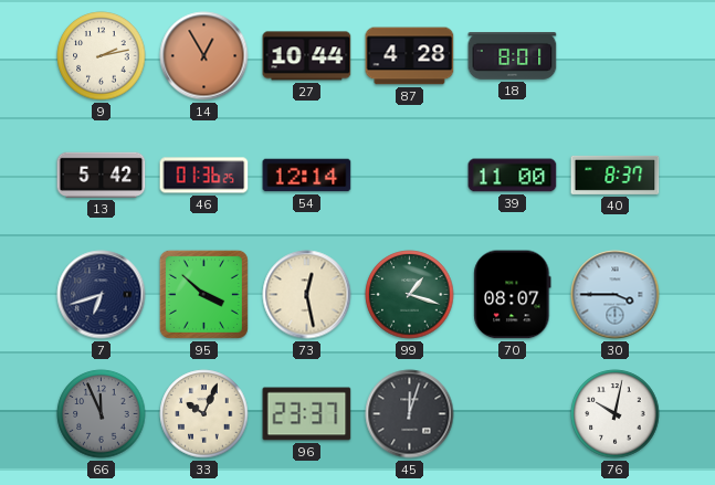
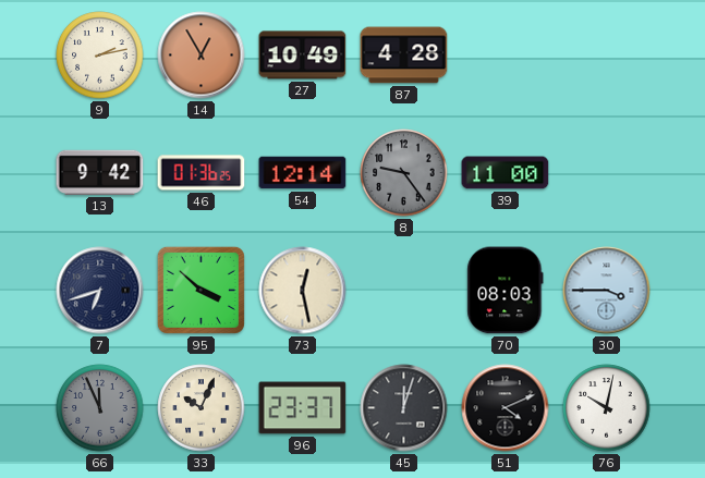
27: 10:44 -> 10:49
18: 8:01 -> none
13: 5:42 -> 9:42
8: none -> 9:24
40: 8:37 -> none
99: 1:18 -> none
70: 08:07 -> 08:03
51: none -> 4:11
